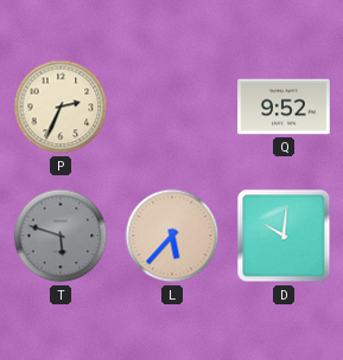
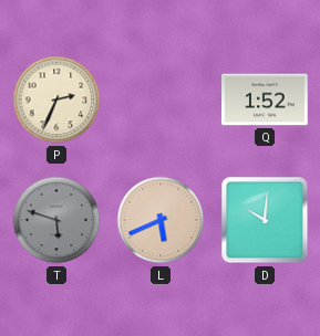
Q: 9:52 -> 1:52
L: 5:37 -> 5:41
